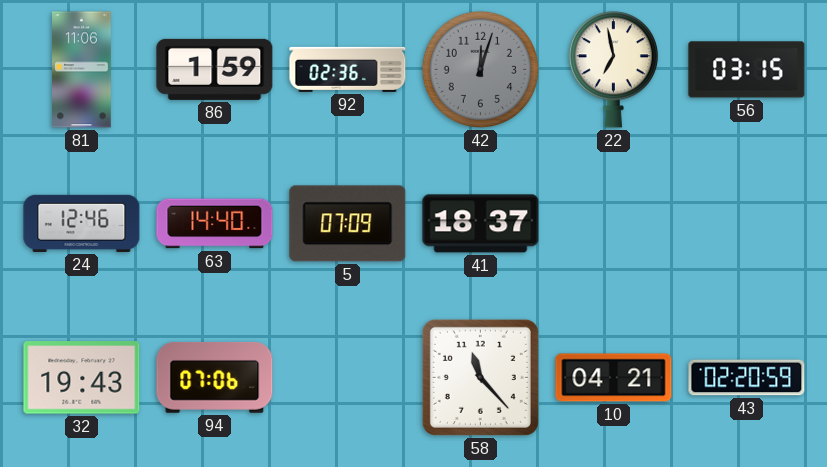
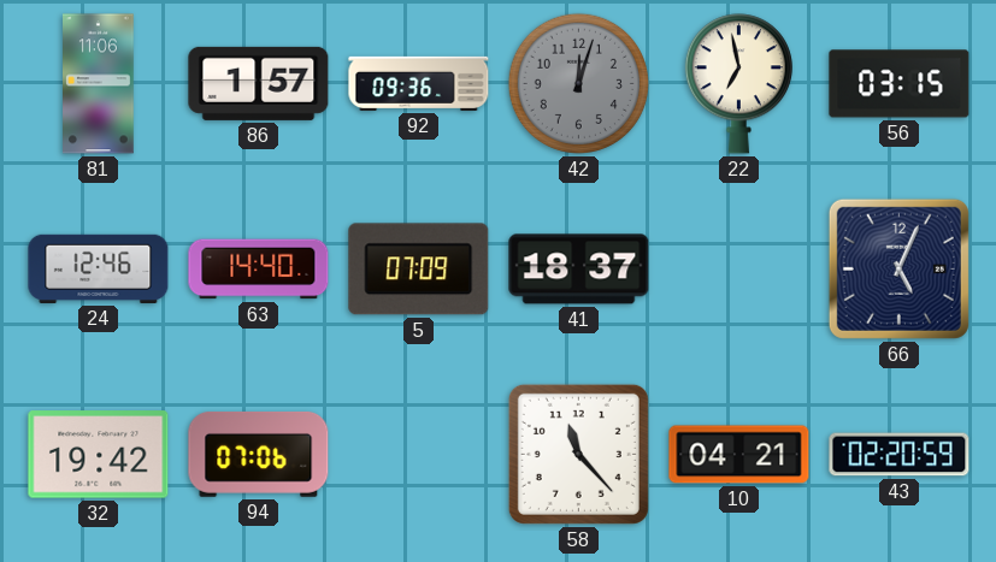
86: 1:59 -> 1:57
92: 02:36 -> 09:36
66: none -> 5:04
32: 19:43 -> 19:42
